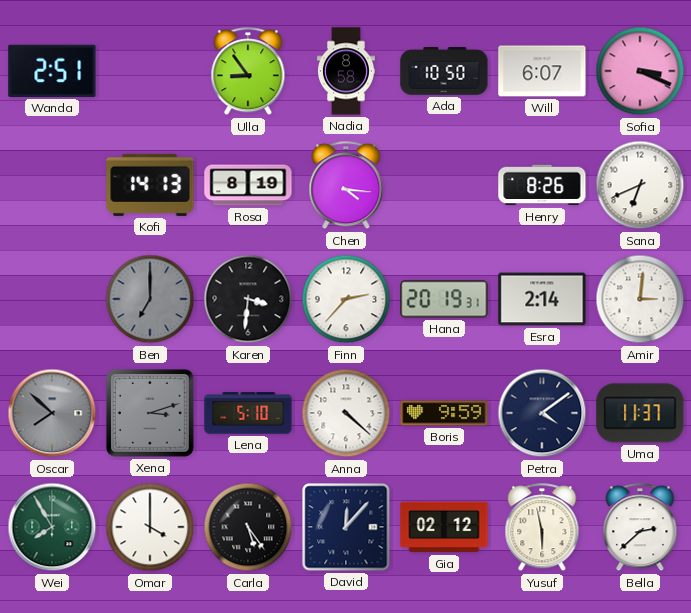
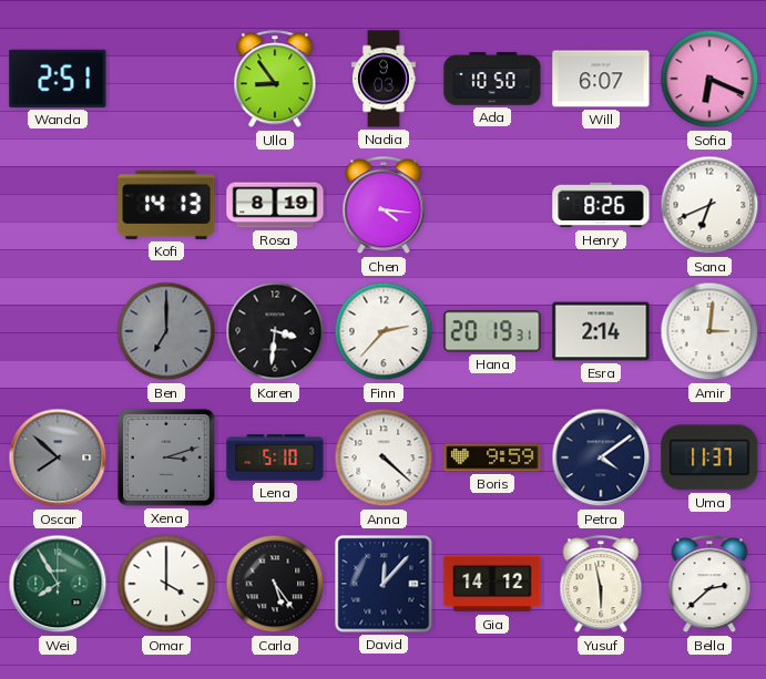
Nadia: 8:58 -> 9:03
Sofia: 3:19 -> 6:19
Gia: 02:12 -> 14:12
